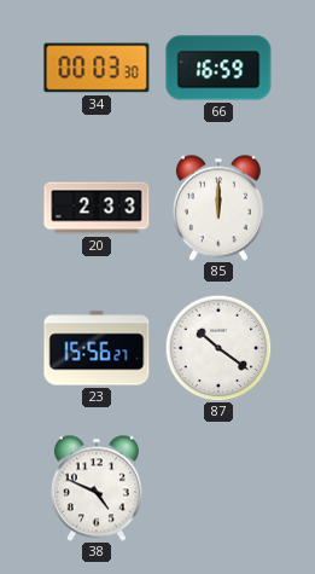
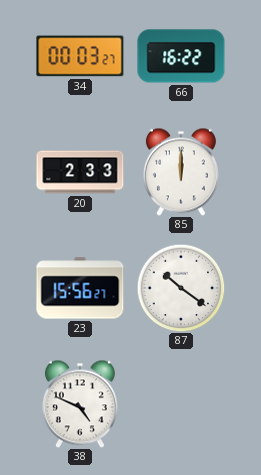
34: 00:03:30 -> 00:03:27
66: 16:59 -> 16:22
